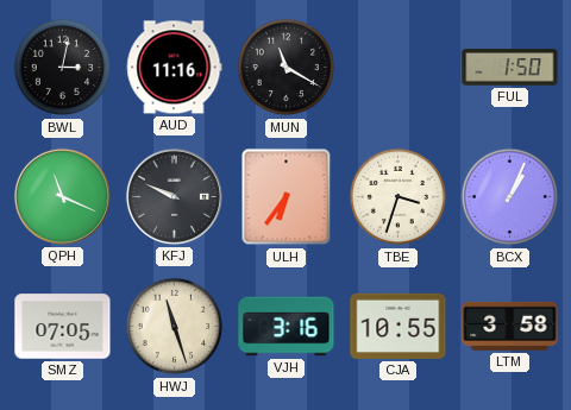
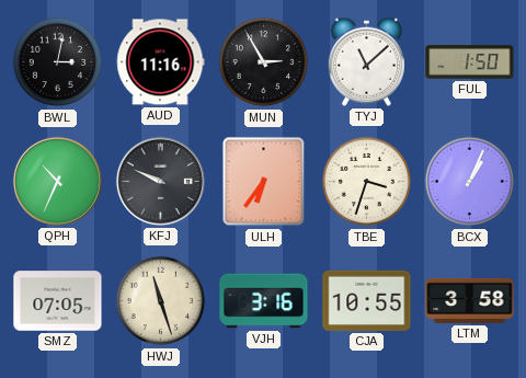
MUN: 11:20 -> 2:55
TYJ: none -> 11:08
QPH: 11:19 -> 10:34
